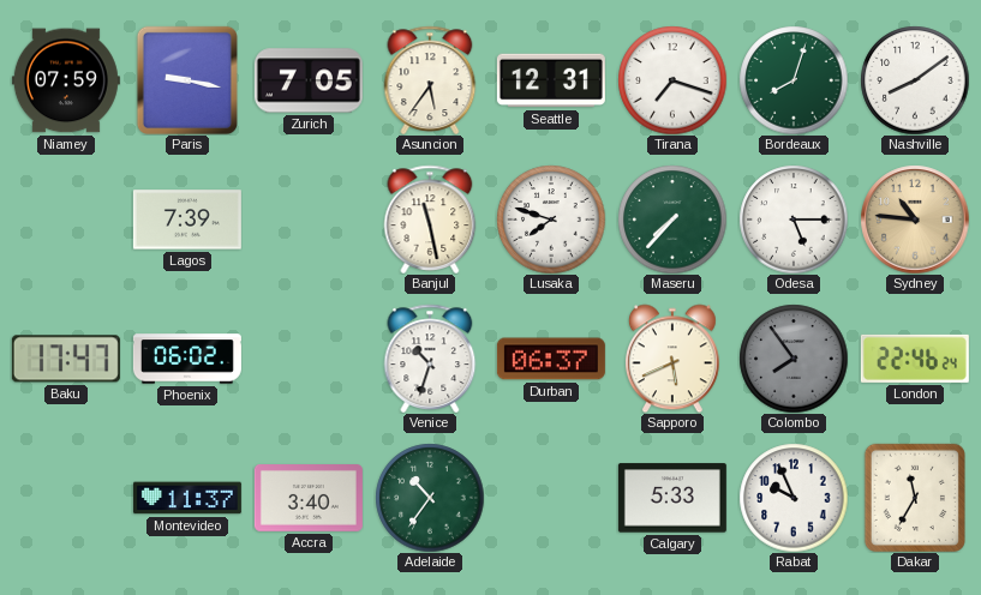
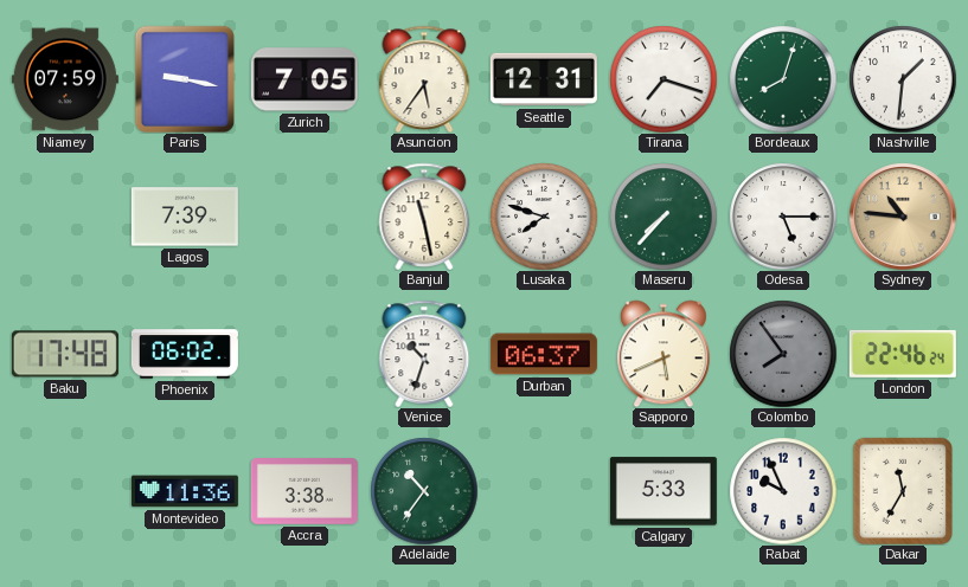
Nashville: 8:09 -> 1:31
Baku: 17:47 -> 17:48
Montevideo: 11:37 -> 11:36
Accra: 3:40 -> 3:38
